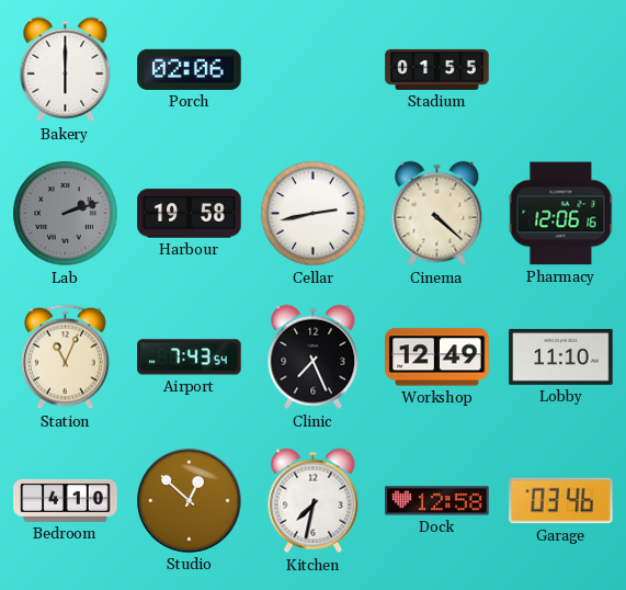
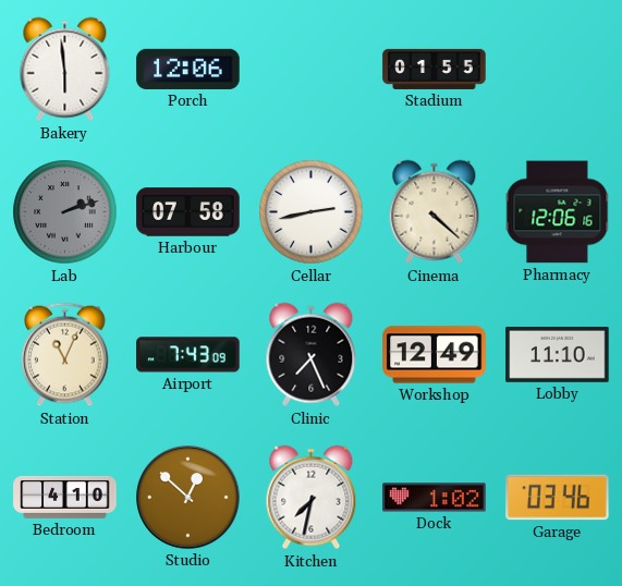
Bakery: 6:00 -> 5:59
Porch: 02:06 -> 12:06
Harbour: 19:58 -> 07:58
Airport: 7:43:54 -> 7:43:09
Dock: 12:58 -> 1:02
